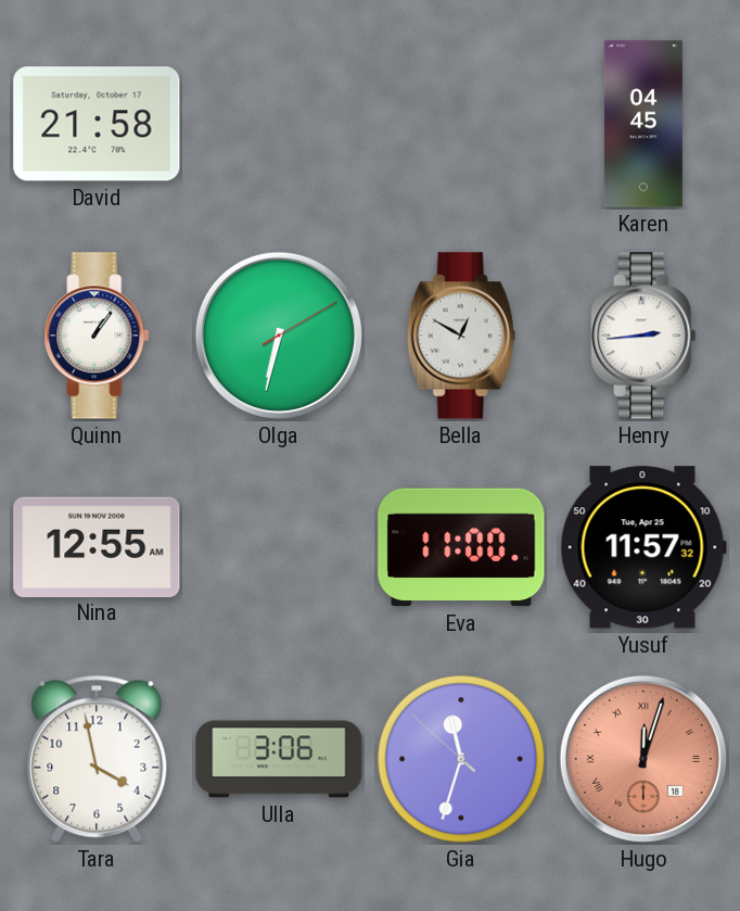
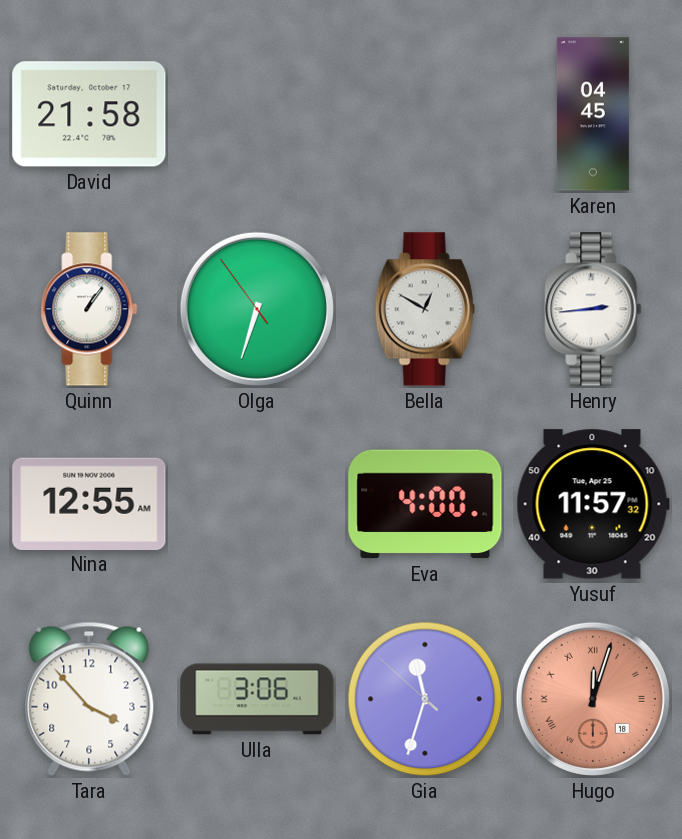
Olga: 6:32:10 -> 6:32:54
Eva: 11:00 -> 4:00
Tara: 3:58 -> 3:53
